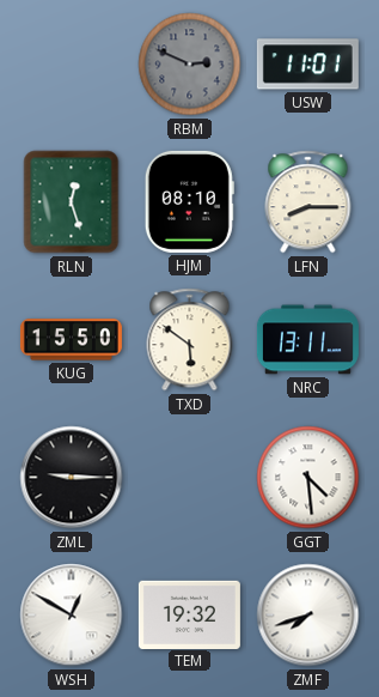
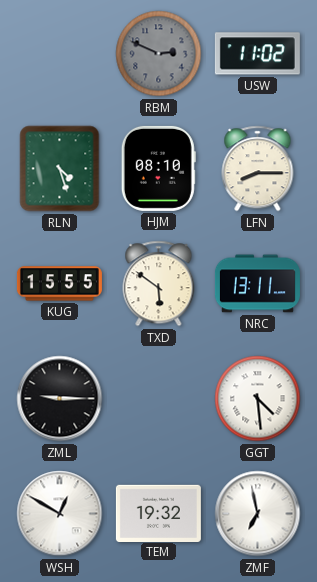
USW: 11:01 -> 11:02
RLN: 12:27 -> 4:27
KUG: 15:50 -> 15:55
ZMF: 7:42 -> 6:58
